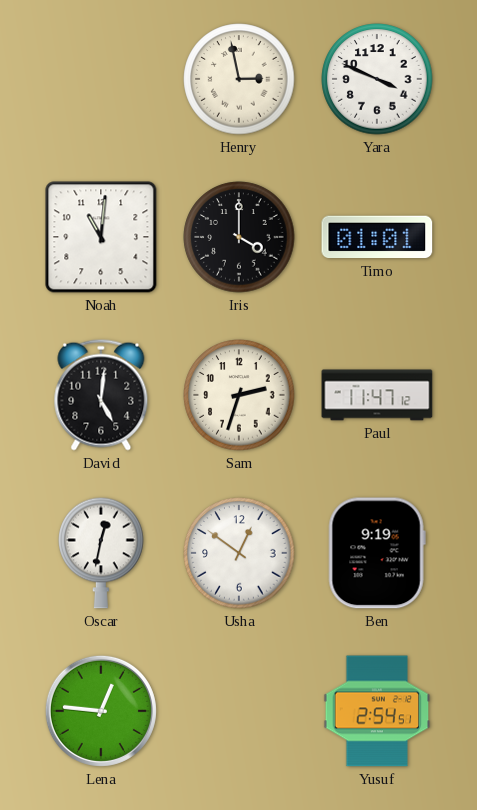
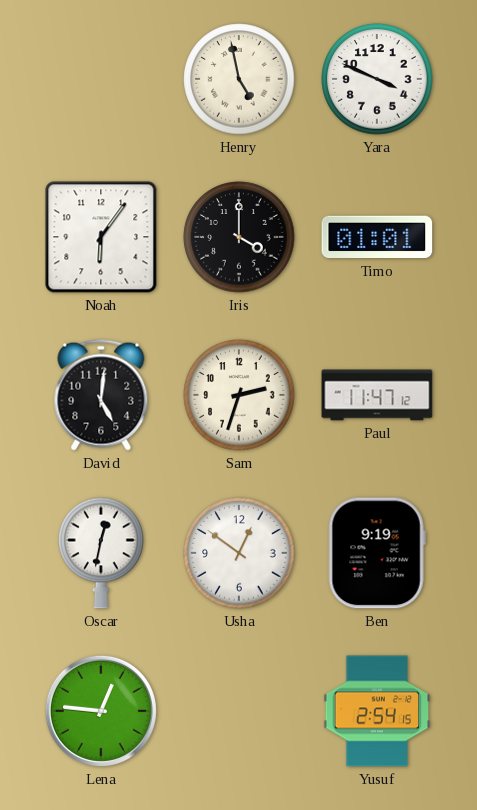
Henry: 2:58 -> 4:58
Noah: 11:01 -> 6:06
Yusuf: 2:54:51 -> 2:54:15
